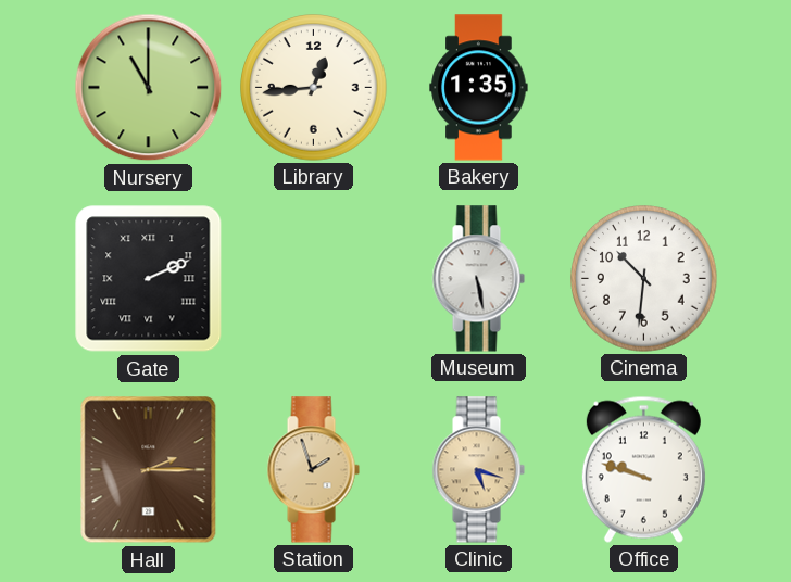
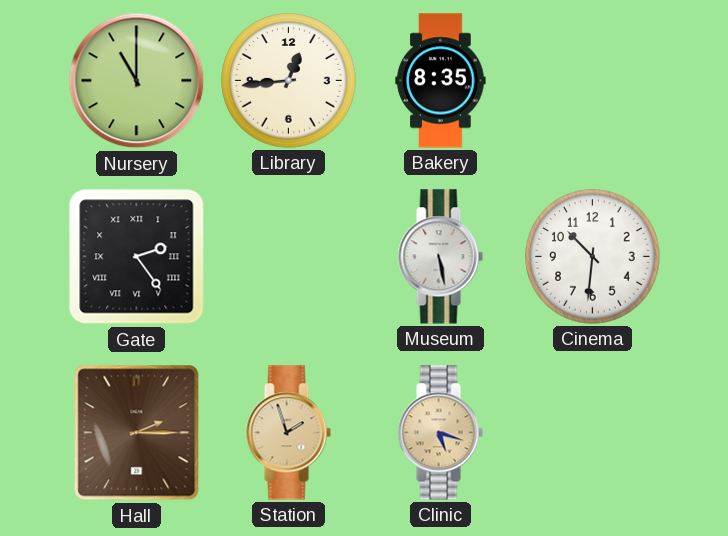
Bakery: 1:35 -> 8:35
Gate: 2:11 -> 2:24
Office: 9:48 -> none
